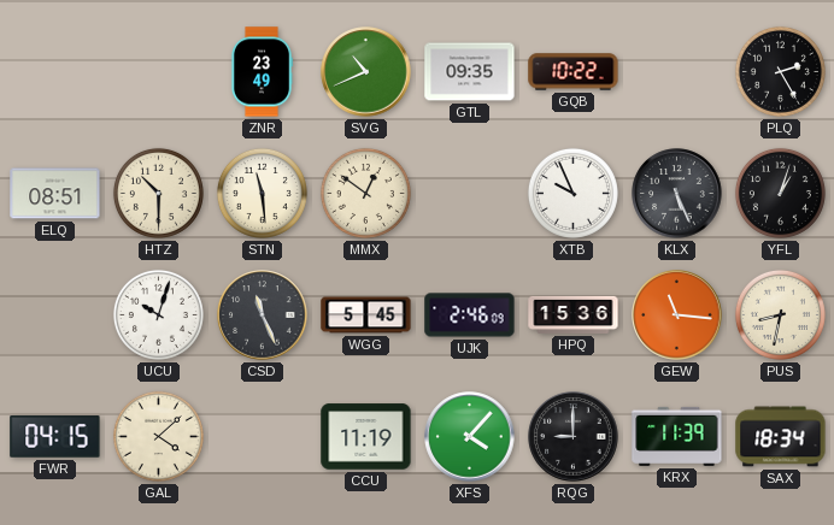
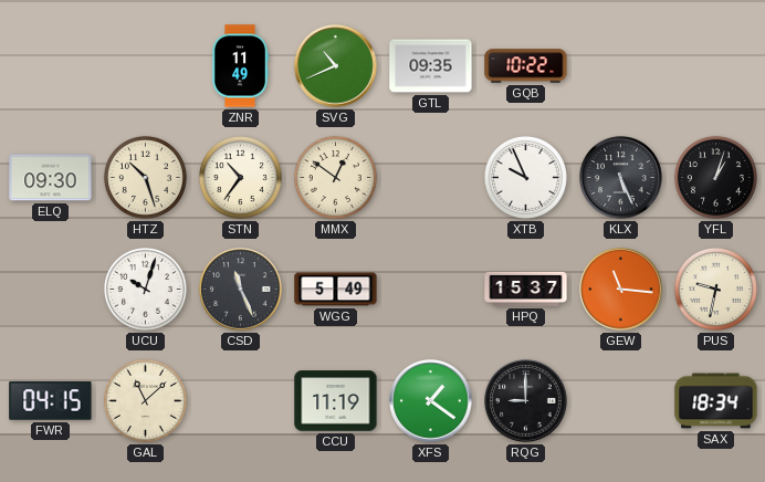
ZNR: 23:49 -> 11:49
PLQ: 2:25 -> none
ELQ: 08:51 -> 09:30
HTZ: 10:30 -> 10:27
STN: 11:29 -> 10:36
WGG: 5:45 -> 5:49
UJK: 2:46 -> none
HPQ: 15:36 -> 15:37
PUS: 8:32 -> 9:32
GAL: 4:08 -> 11:08
XFS: 4:07 -> 1:21
KRX: 11:39 -> none
